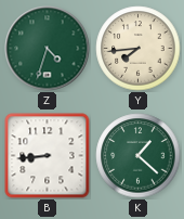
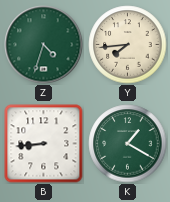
K: 1:22 -> 1:20
